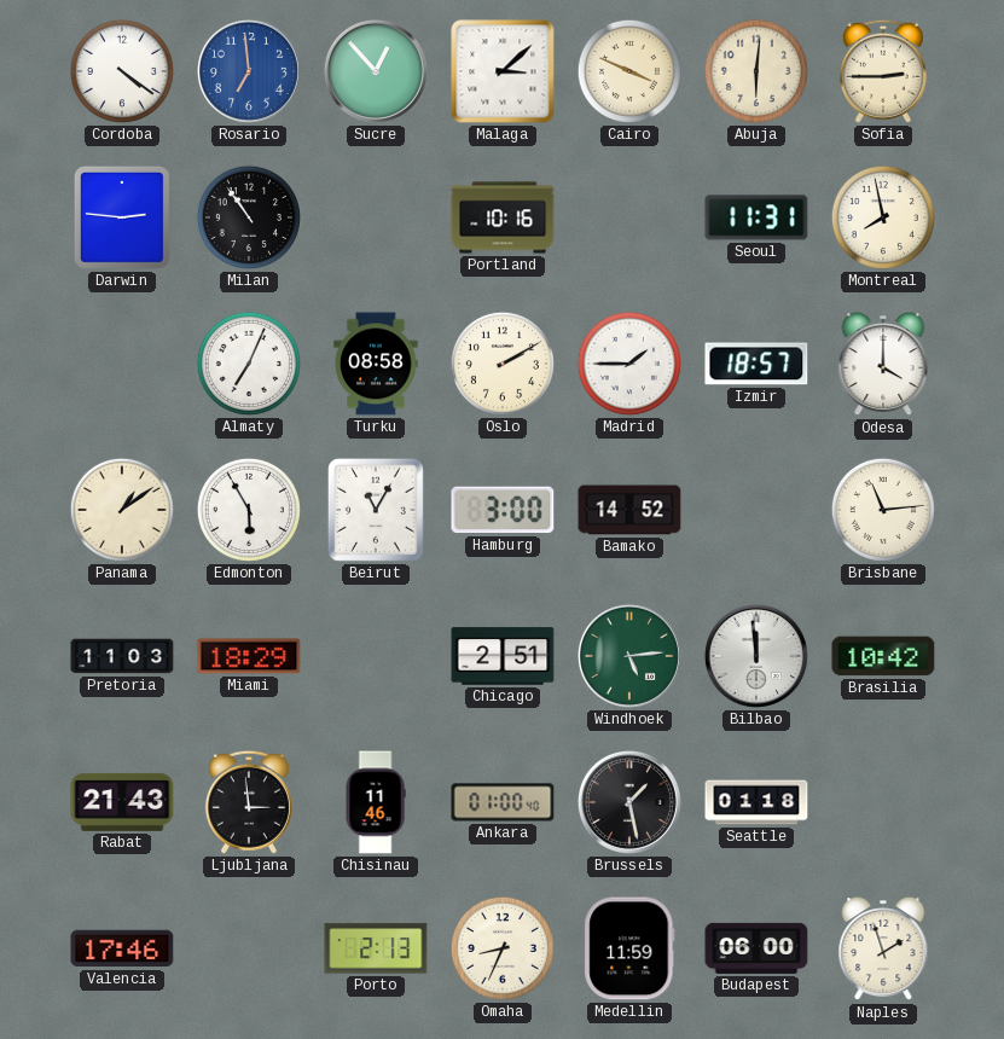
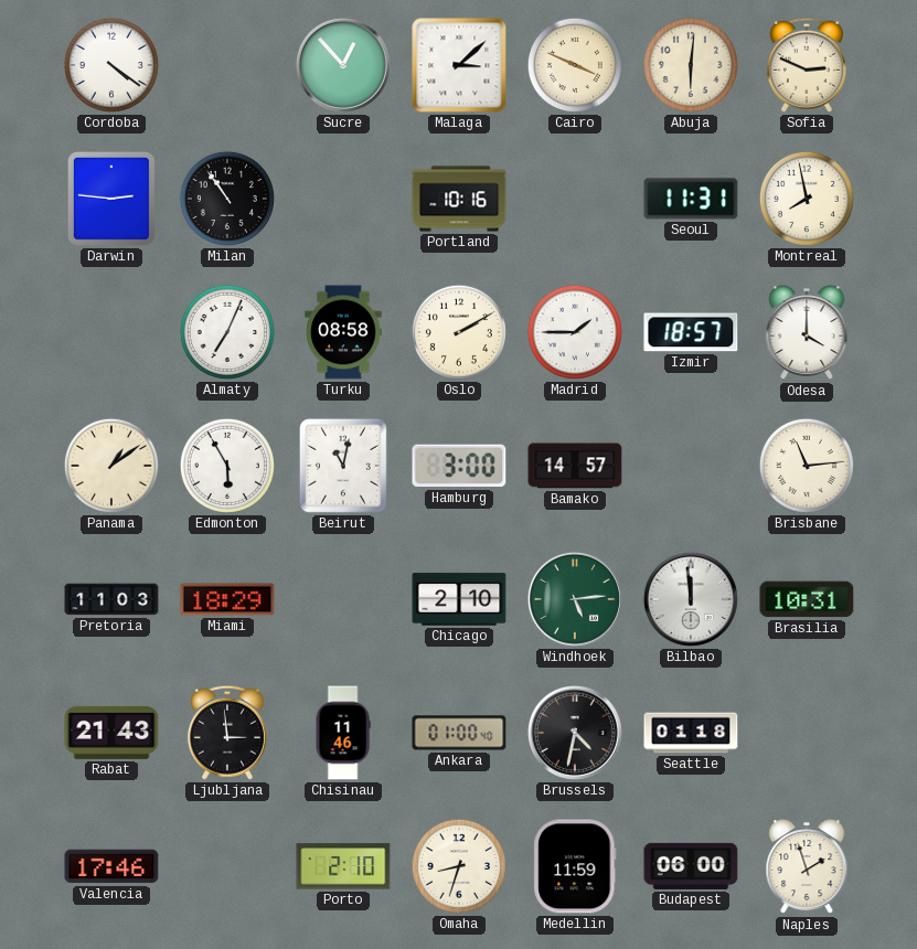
Rosario: 6:59 -> none
Sofia: 2:45 -> 2:49
Beirut: 11:05 -> 11:02
Bamako: 14:52 -> 14:57
Chicago: 2:51 -> 2:10
Brasilia: 10:42 -> 10:31
Brussels: 1:28 -> 4:32
Porto: 2:13 -> 2:10
Omaha: 8:34 -> 8:33
